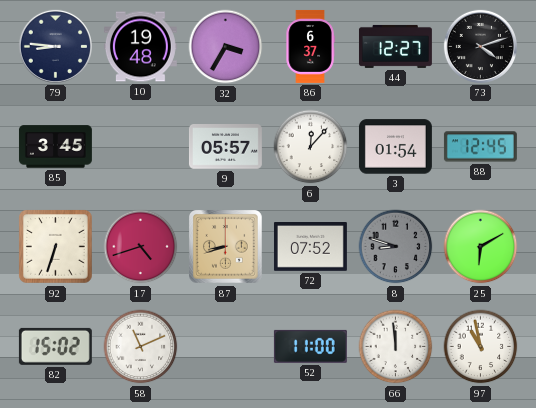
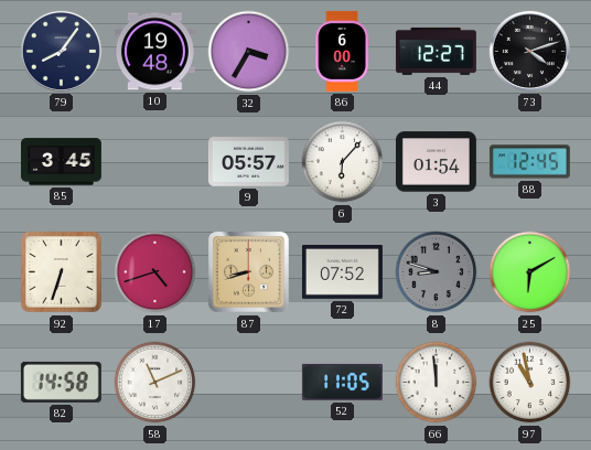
79: 8:46 -> 8:06
86: 6:37 -> 6:00
6: 12:07 -> 6:07
82: 15:02 -> 14:58
52: 11:00 -> 11:05
